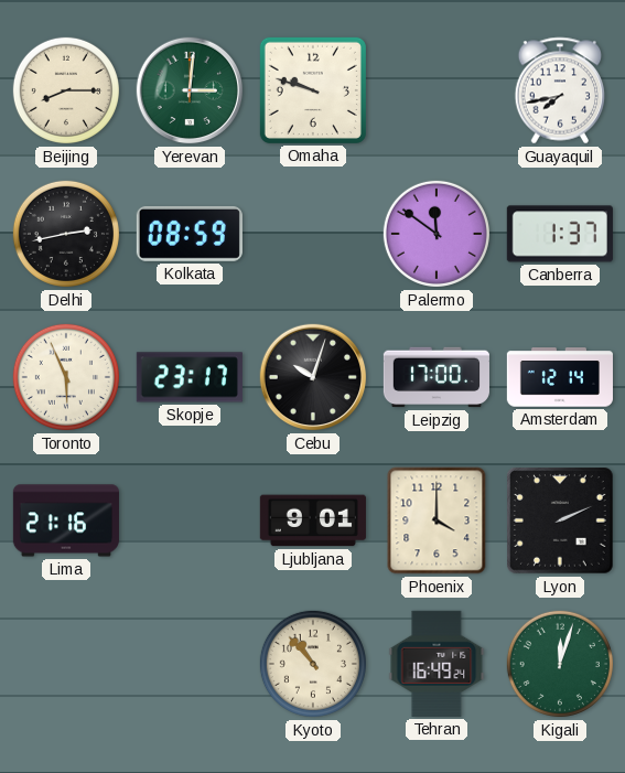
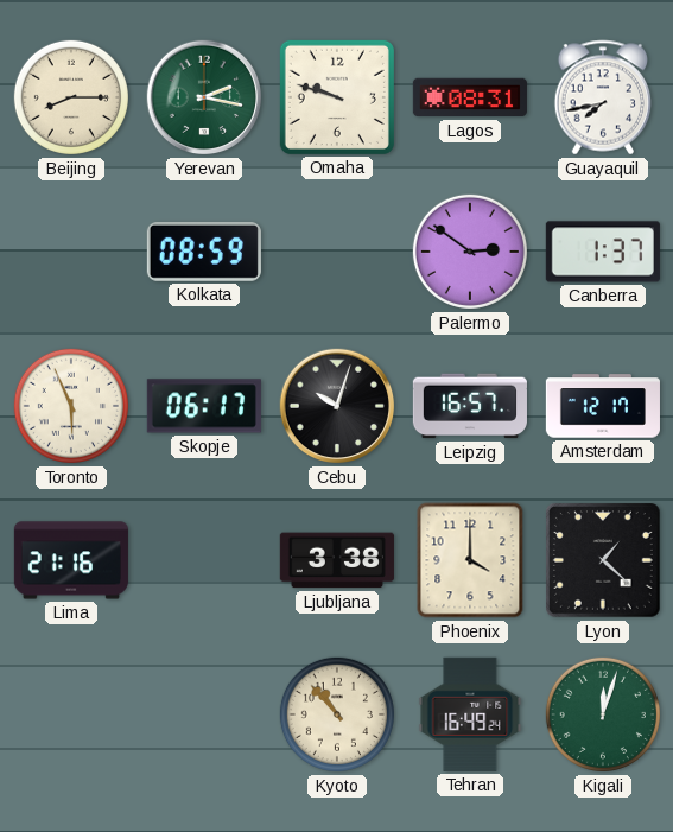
Yerevan: 3:01 -> 2:17
Lagos: none -> 08:31
Delhi: 2:43 -> none
Palermo: 11:51 -> 2:51
Skopje: 23:17 -> 06:17
Leipzig: 17:00 -> 16:57
Amsterdam: 12:14 -> 12:17
Ljubljana: 9:01 -> 3:38
Lyon: 2:11 -> 1:22
